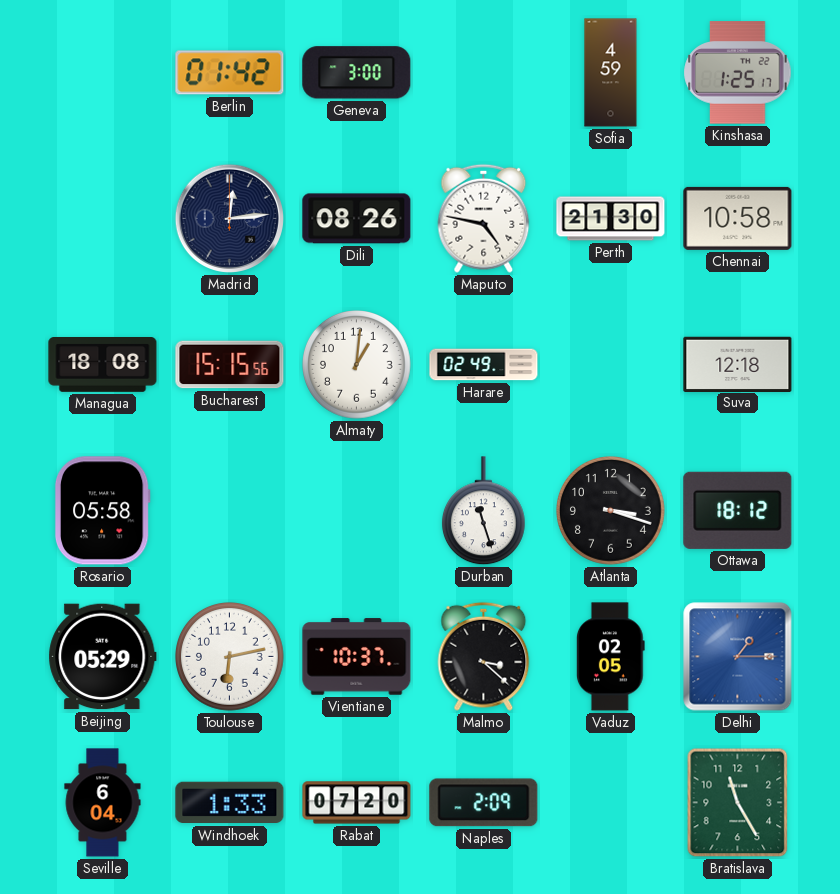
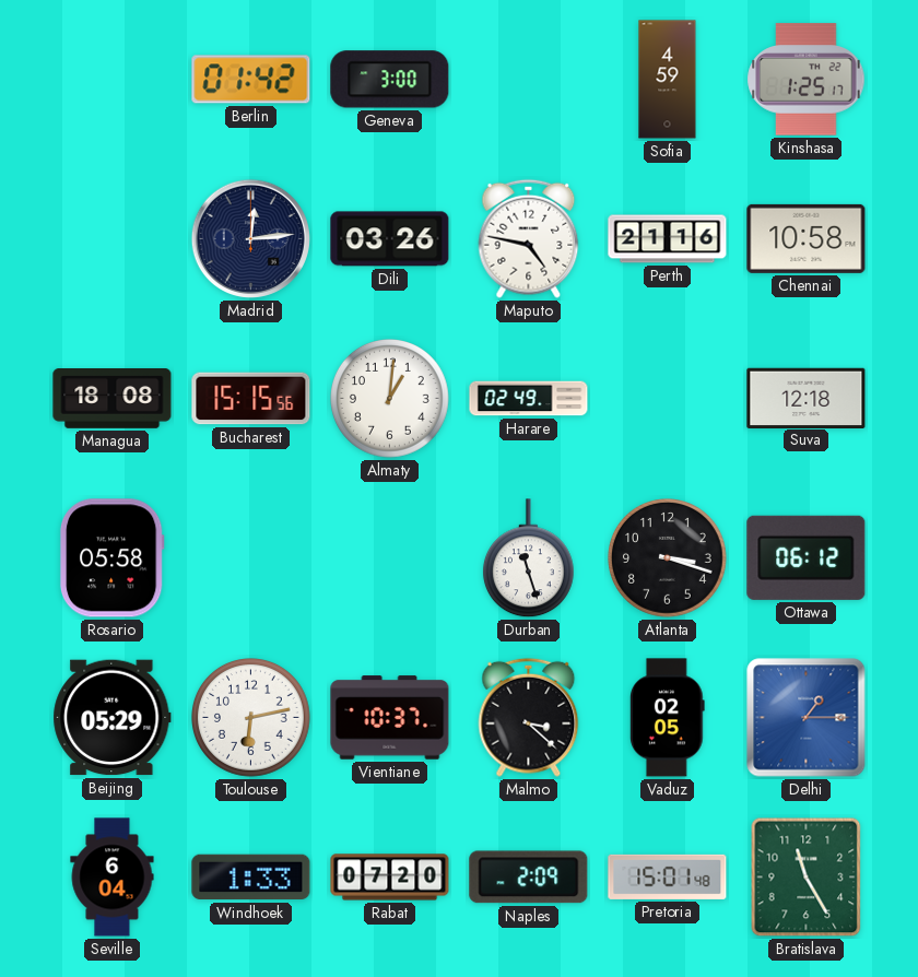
Dili: 08:26 -> 03:26
Perth: 21:30 -> 21:16
Ottawa: 18:12 -> 06:12
Pretoria: none -> 15:01
